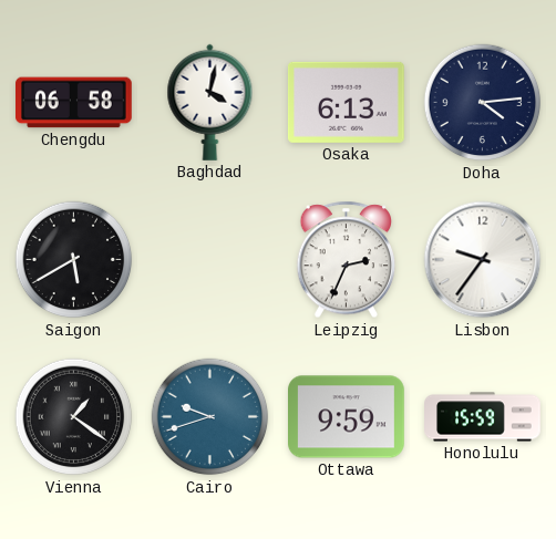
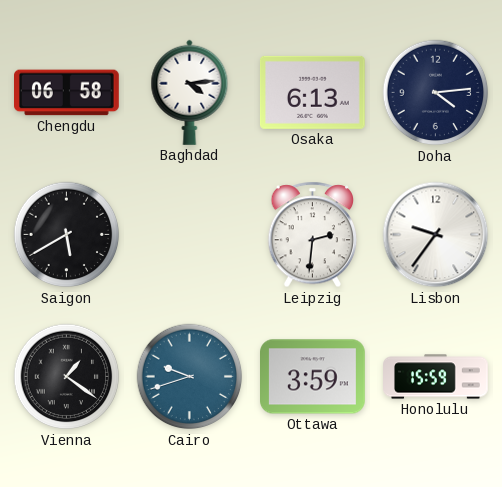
Baghdad: 4:02 -> 4:14
Leipzig: 2:34 -> 2:31
Ottawa: 9:59 -> 3:59
